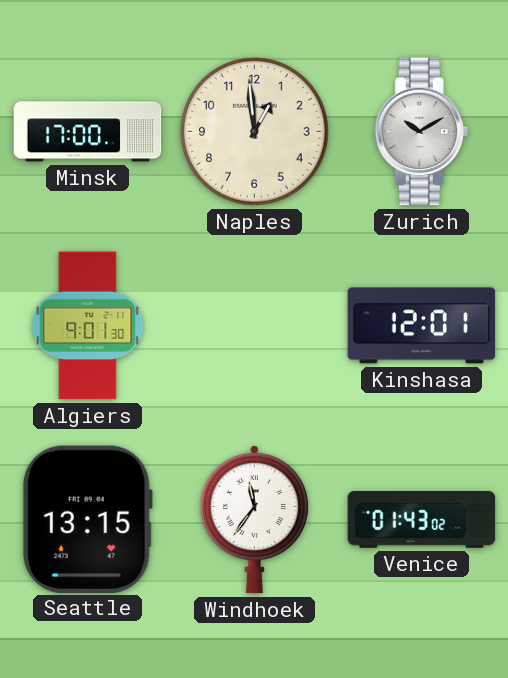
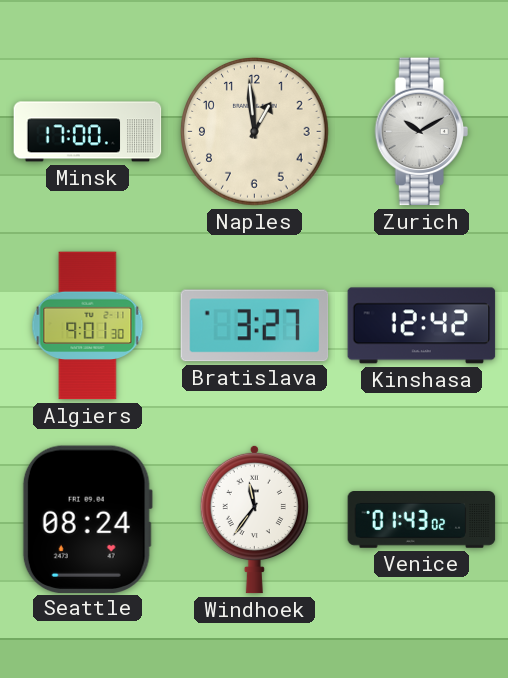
Bratislava: none -> 3:27
Kinshasa: 12:01 -> 12:42
Seattle: 13:15 -> 08:24
